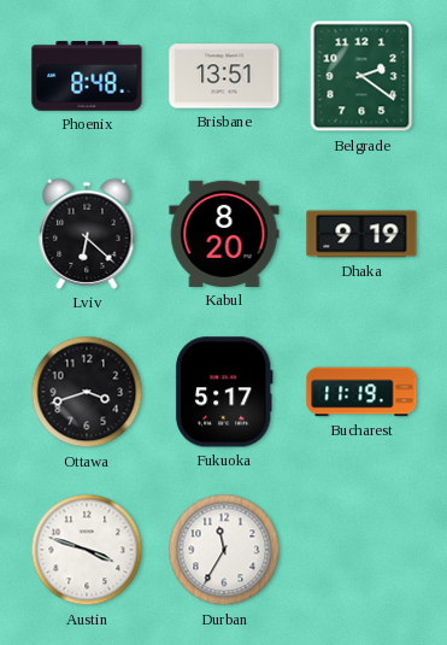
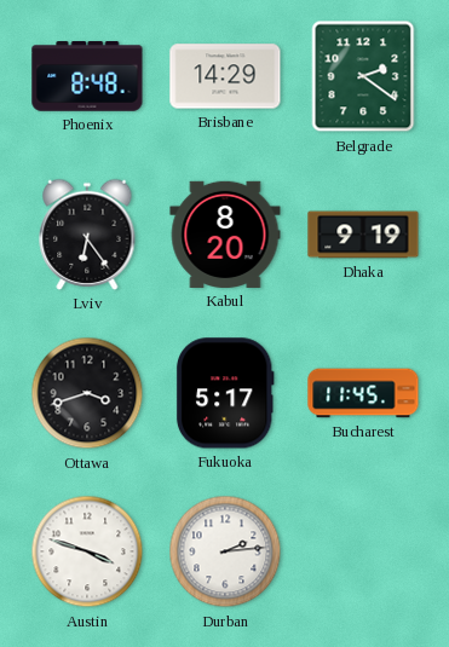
Brisbane: 13:51 -> 14:29
Lviv: 6:22 -> 6:24
Bucharest: 11:19 -> 11:45
Durban: 11:35 -> 2:14
